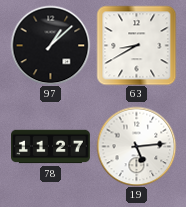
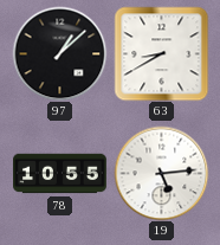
78: 11:27 -> 10:55
